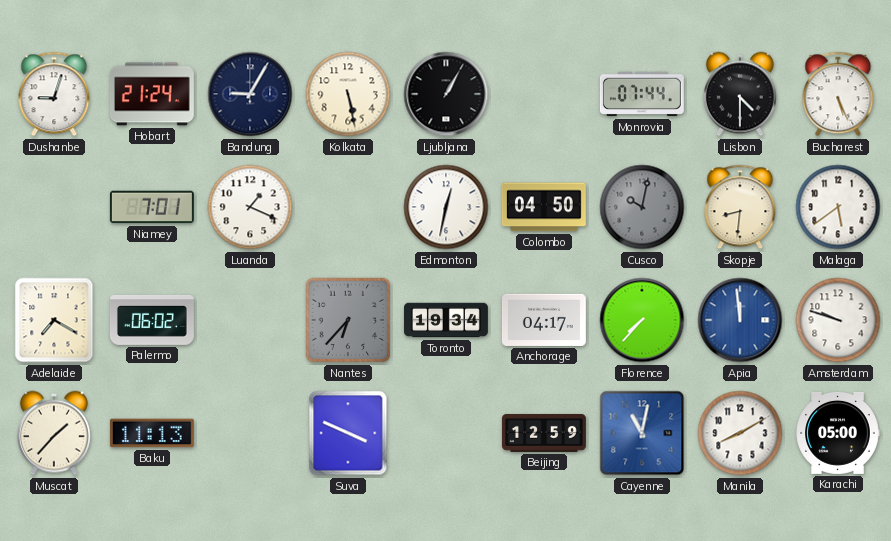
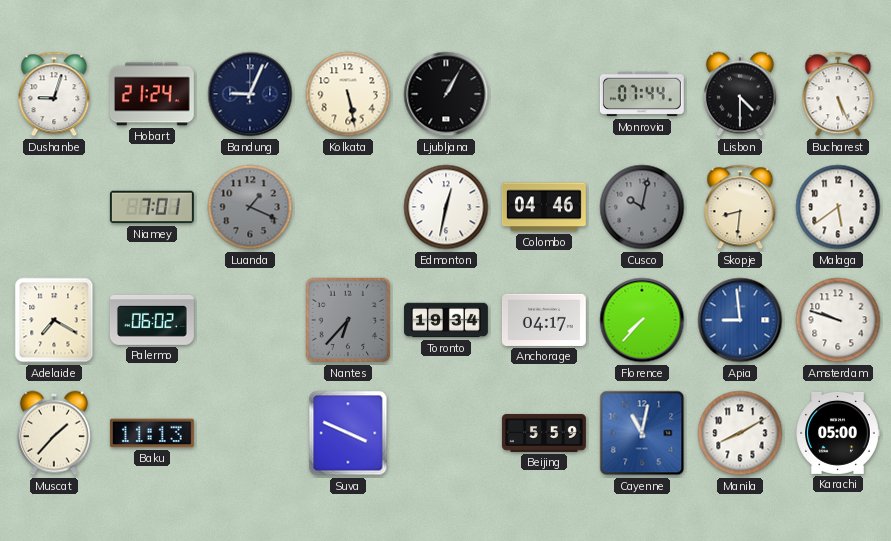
Bandung: 9:05 -> 9:04
Luanda dial: white -> grey
Colombo: 04:50 -> 04:46
Apia: 11:59 -> 8:59
Beijing: 12:59 -> 5:59
